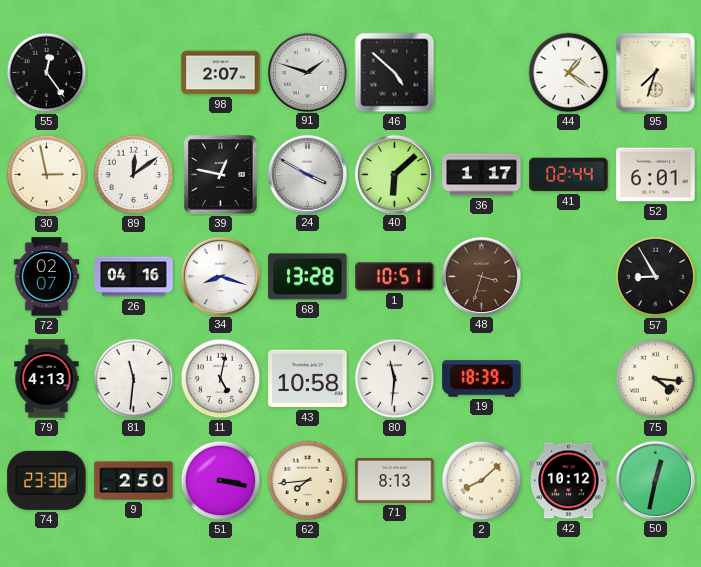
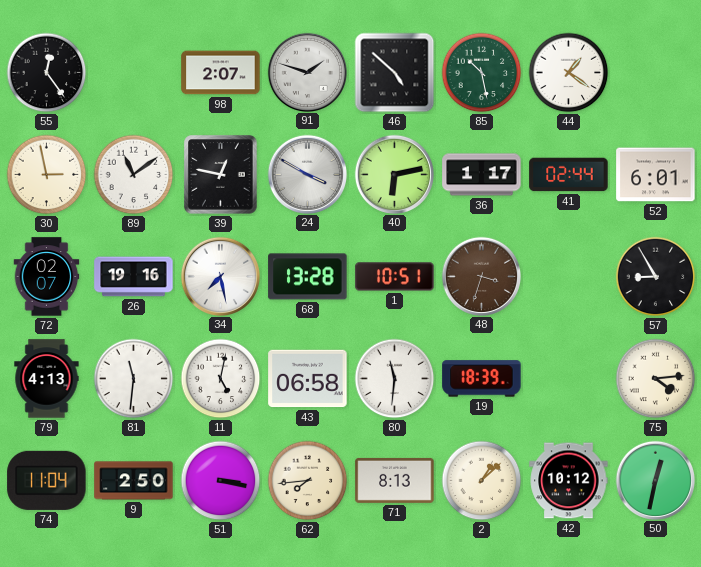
85: none -> 10:28
95: 7:33 -> none
89: 12:09 -> 11:09
40: 6:08 -> 6:13
26: 04:16 -> 19:16
34: 8:18 -> 7:28
43: 10:58 -> 06:58
75: 4:16 -> 4:14
74: 23:38 -> 11:04
2: 8:08 -> 1:08
